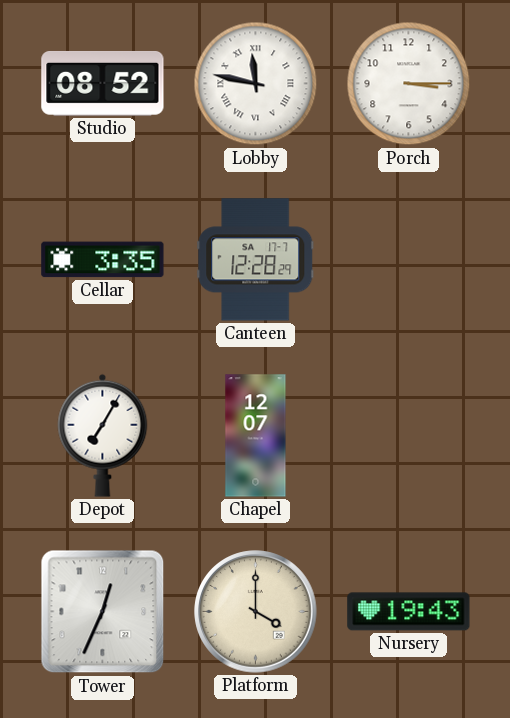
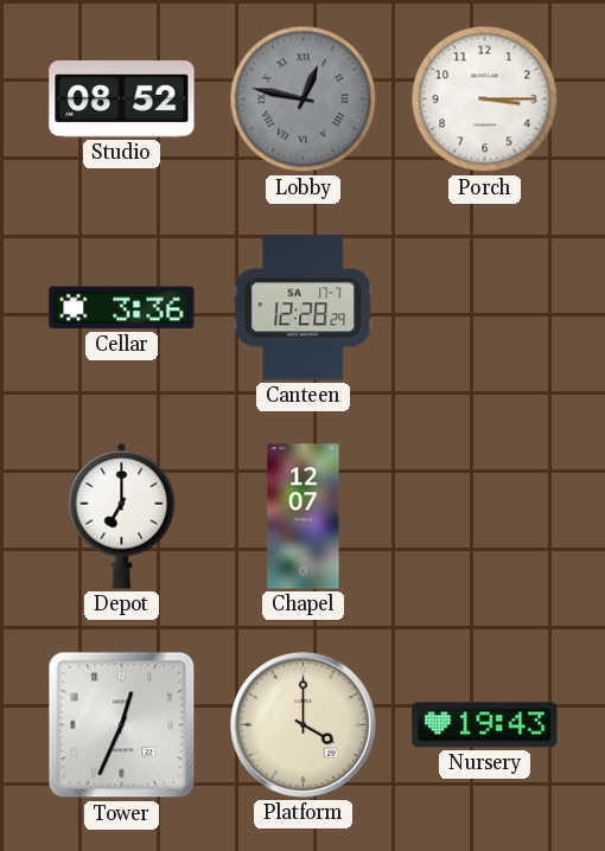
Lobby: 11:47 -> 12:47
Lobby dial: white -> grey
Cellar: 3:35 -> 3:36
Depot: 7:05 -> 7:00
